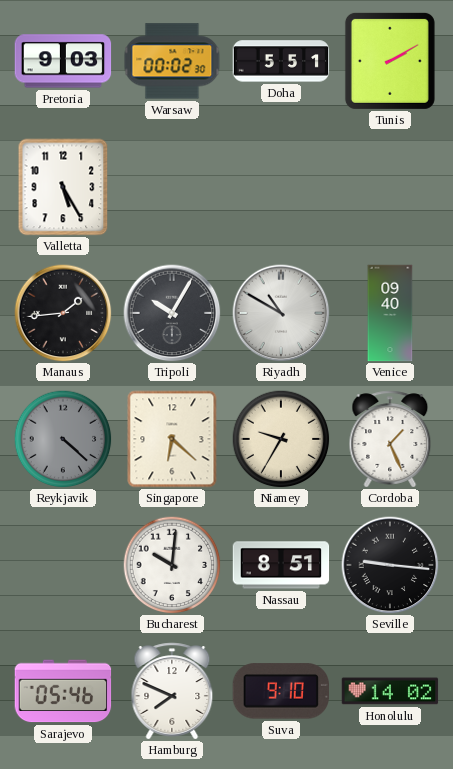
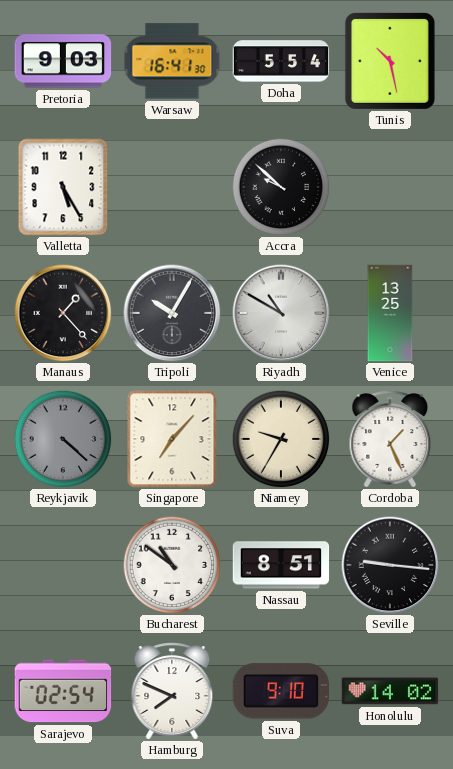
Warsaw: 00:02 -> 16:41
Doha: 5:51 -> 5:54
Tunis: 2:10 -> 10:28
Accra: none -> 9:52
Manaus: 1:44 -> 1:23
Venice: 09:40 -> 13:25
Singapore: 6:22 -> 7:07
Bucharest: 10:01 -> 10:51
Sarajevo: 05:46 -> 02:54
